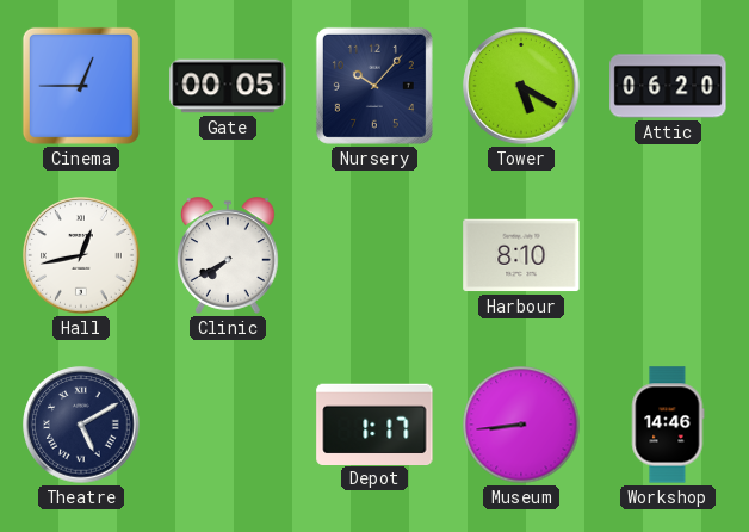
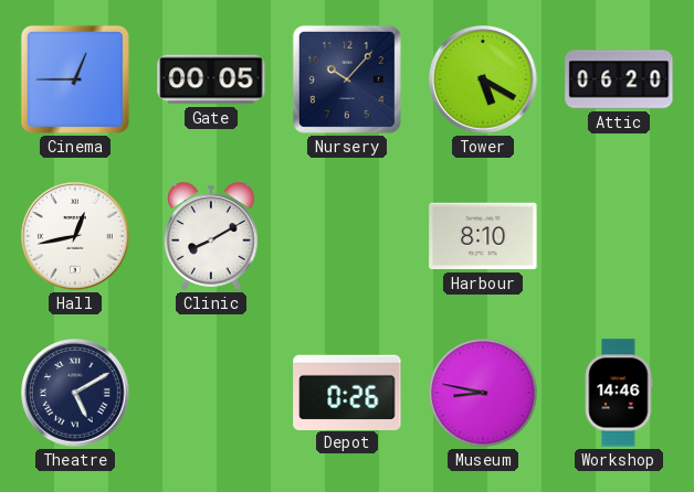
Clinic: 7:40 -> 8:10
Depot: 1:17 -> 0:26
Museum: 8:44 -> 8:47
